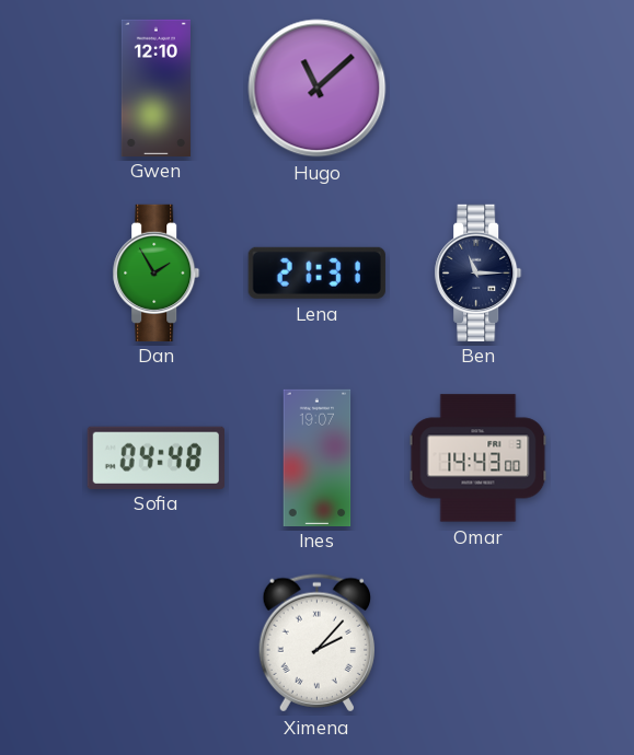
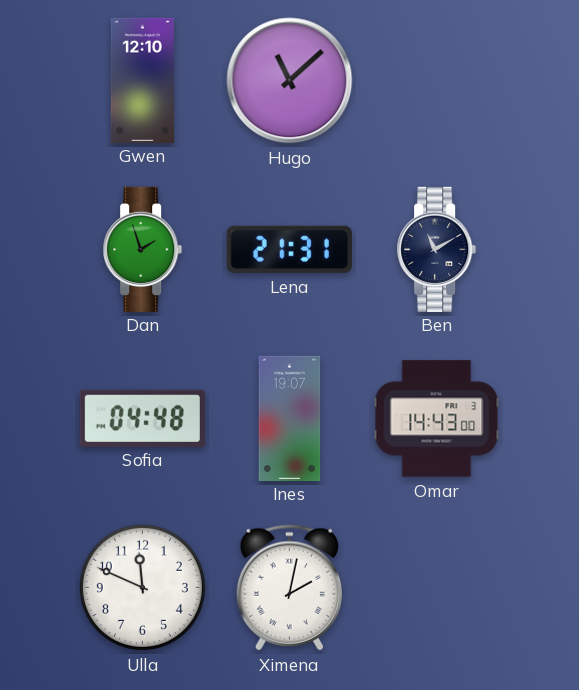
Dan: 1:55 -> 1:57
Ben: 11:15 -> 11:10
Ulla: none -> 11:49
Ximena: 2:07 -> 2:02
